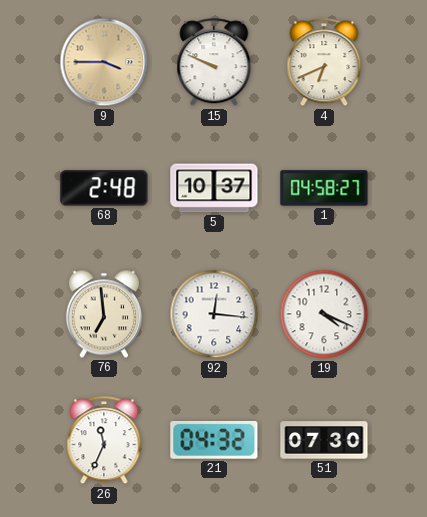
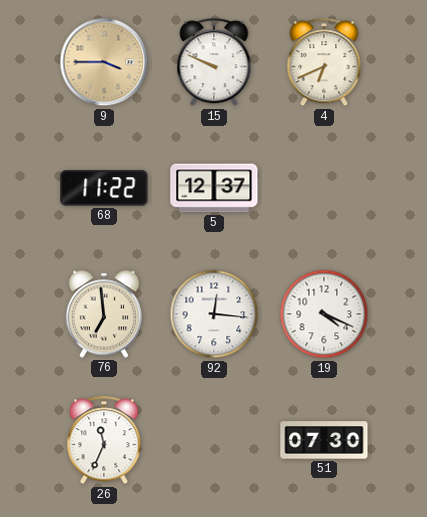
68: 2:48 -> 11:22
5: 10:37 -> 12:37
1: 04:58 -> none
21: 04:32 -> none
